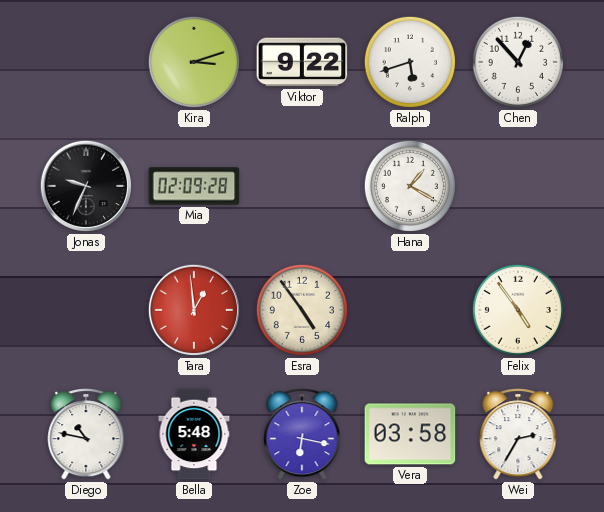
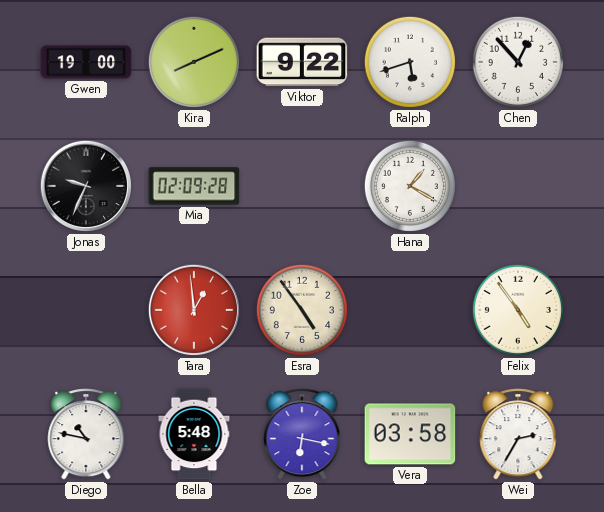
Gwen: none -> 19:00
Kira: 3:12 -> 8:11
